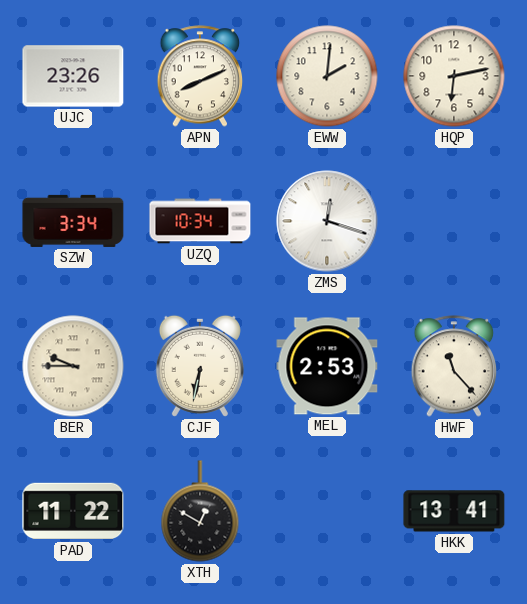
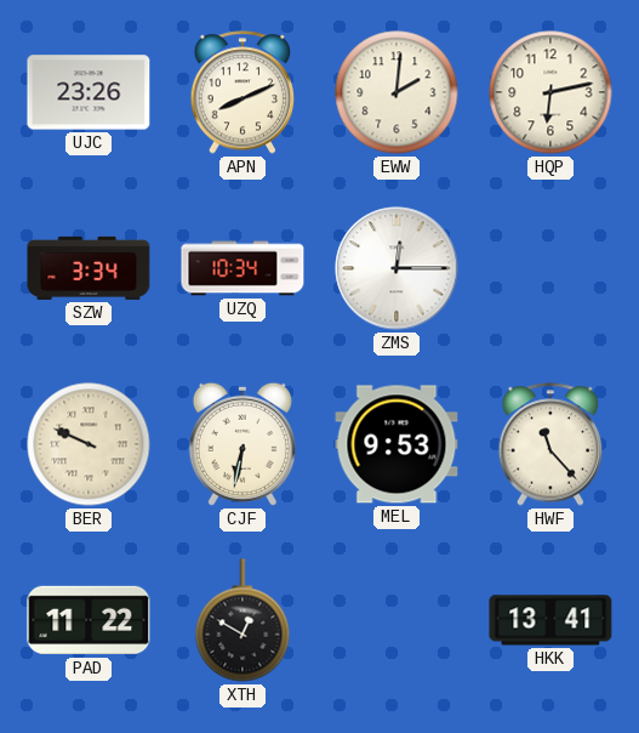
ZMS: 12:18 -> 12:15
BER: 9:45 -> 9:49
MEL: 2:53 -> 9:53
